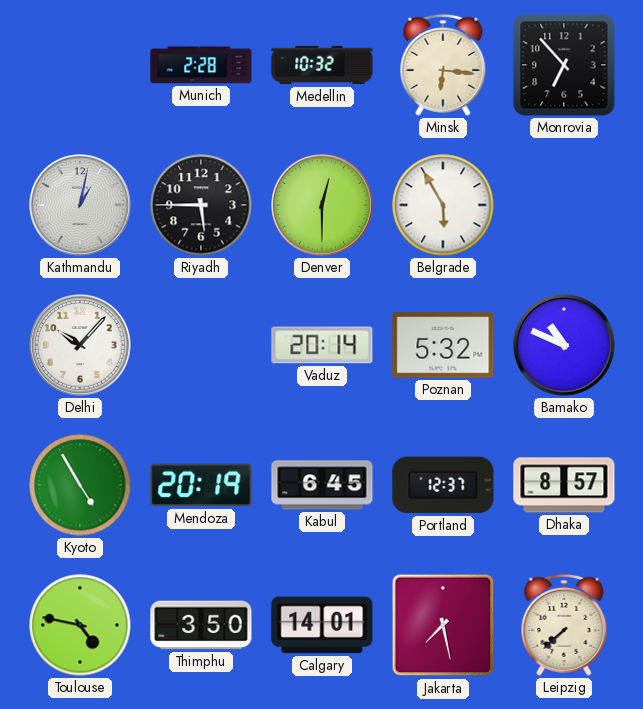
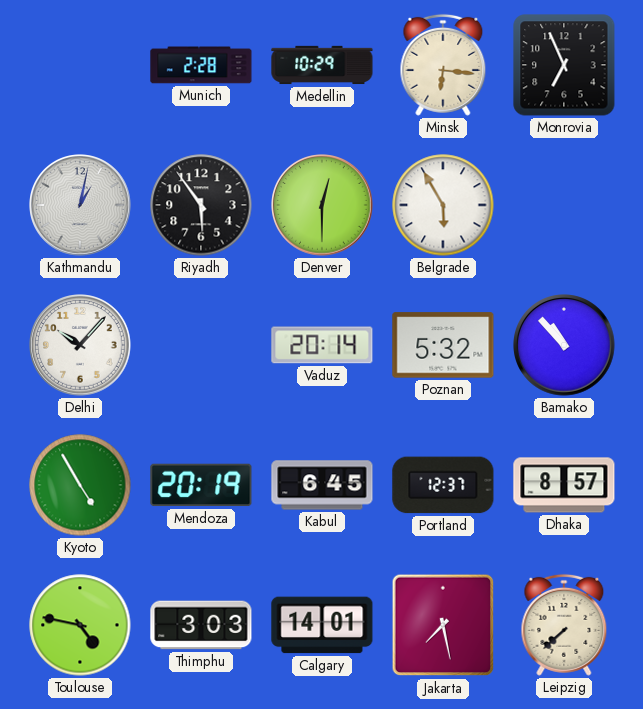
Medellin: 10:32 -> 10:29
Monrovia: 6:53 -> 6:56
Riyadh: 5:45 -> 5:54
Bamako: 10:49 -> 10:53
Thimphu: 3:50 -> 3:03
